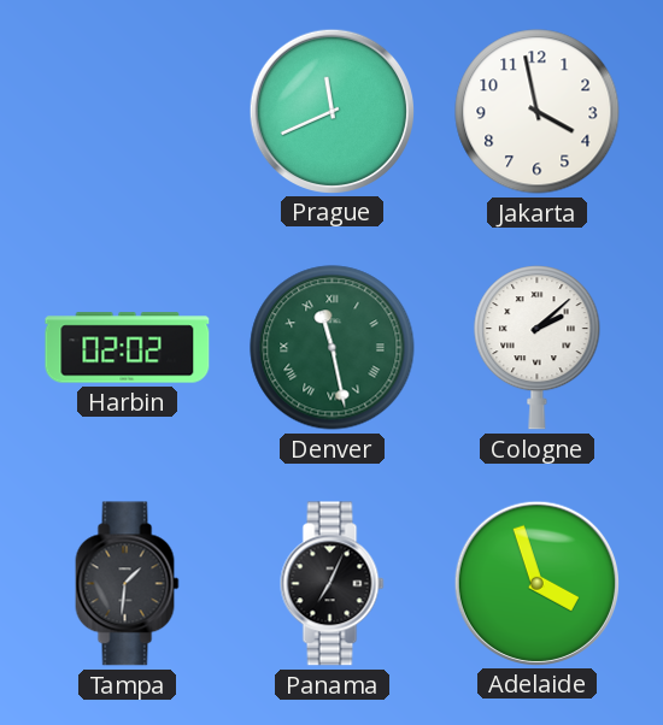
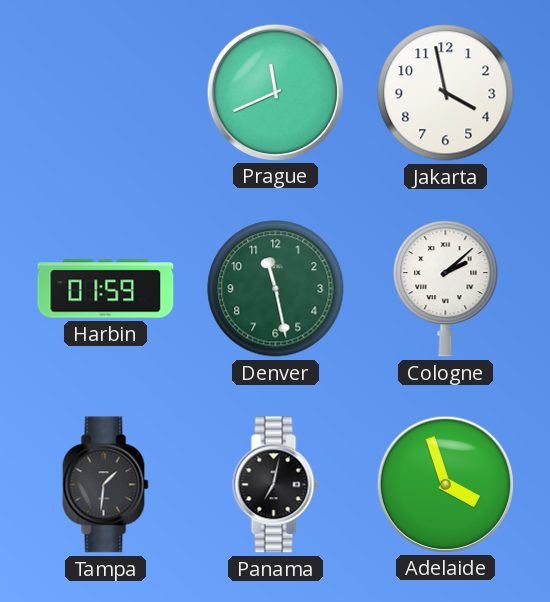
Harbin: 02:02 -> 01:59
Denver numerals: Roman -> Arabic
Panama: 7:04 -> 7:02
